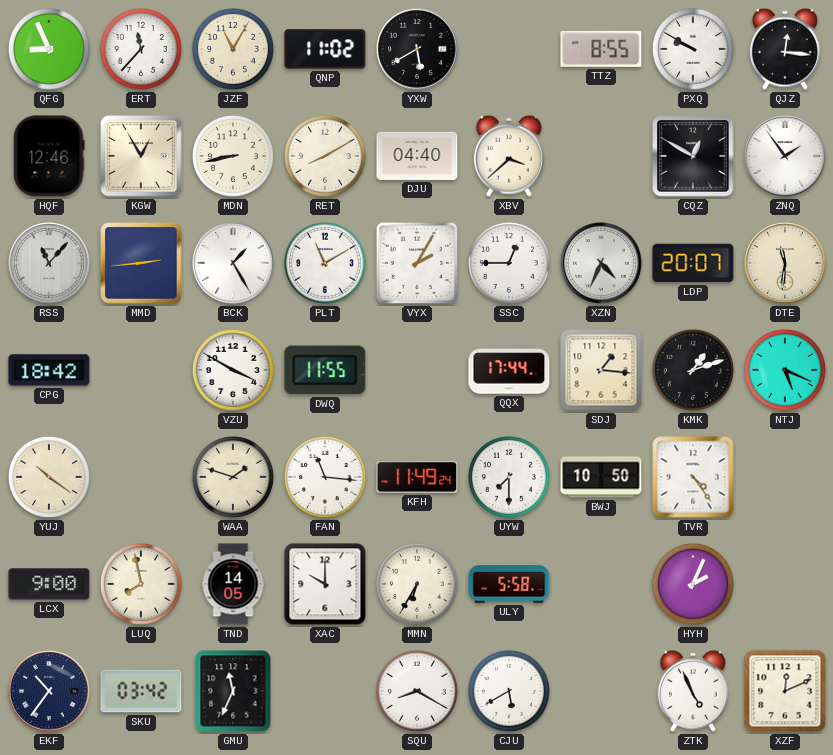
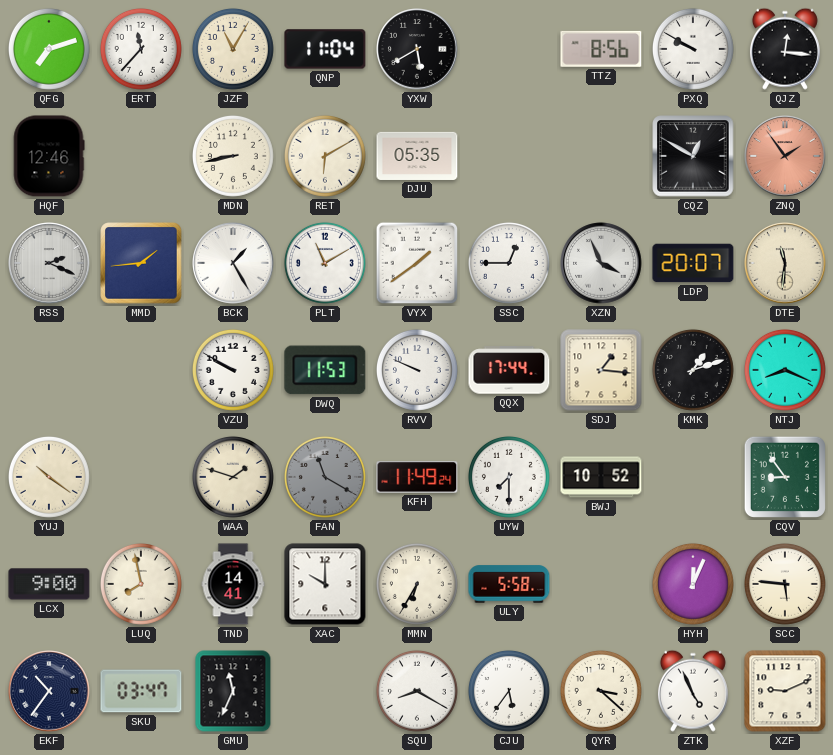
QFG: 8:56 -> 7:12
QNP: 11:02 -> 11:04
TTZ: 8:55 -> 8:56
KGW: 12:55 -> none
RET: 8:10 -> 6:10
DJU: 04:40 -> 05:35
XBV: 3:38 -> none
ZNQ dial: white -> salmon
RSS: 11:07 -> 2:19
MMD: 2:44 -> 1:44
VYX: 2:05 -> 1:39
XZN: 4:34 -> 3:56
CPG: 18:42 -> none
VZU: 3:50 -> 9:50
DWQ: 11:55 -> 11:53
RVV: none -> 9:49
NTJ: 5:19 -> 8:19
FAN: 11:16 -> 11:20
FAN dial: white -> grey
BWJ: 10:50 -> 10:52
TVR: 4:24 -> none
CQV: none -> 8:54
TND: 14:05 -> 14:41
HYH: 2:04 -> 12:04
SCC: none -> 5:46
SKU: 03:42 -> 03:47
CJU: 5:40 -> 5:36
QYR: none -> 3:22
XZF: 12:11 -> 9:11
